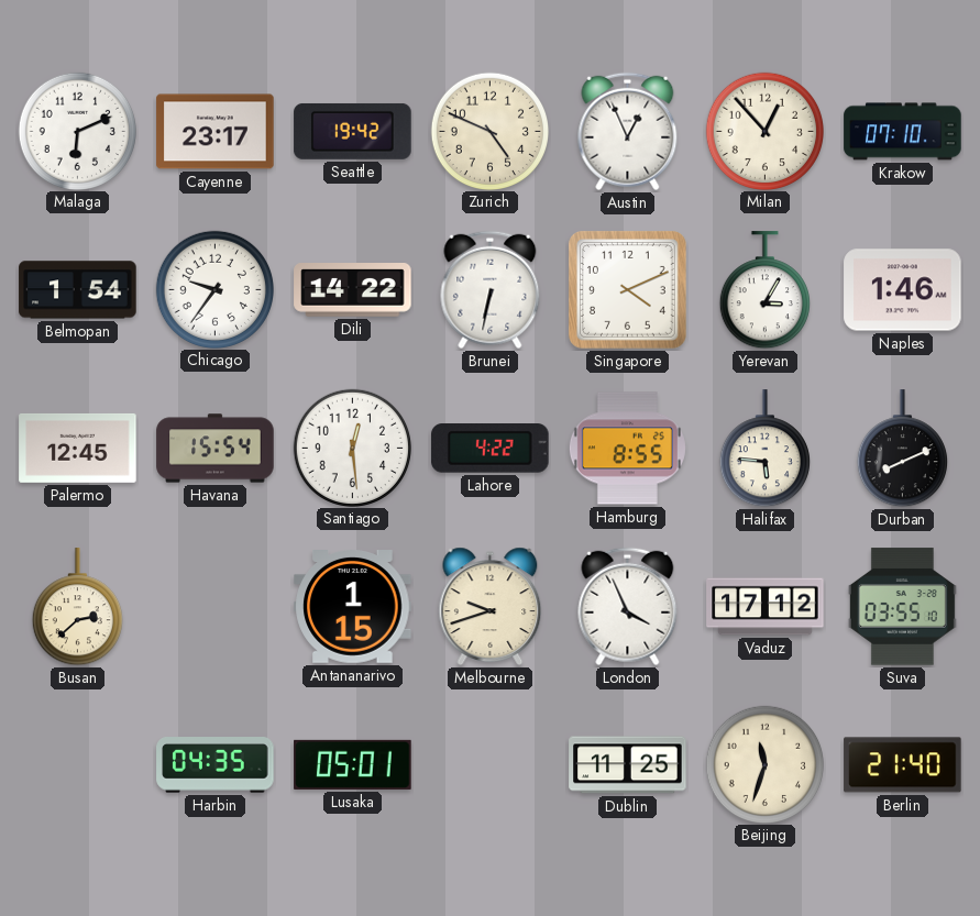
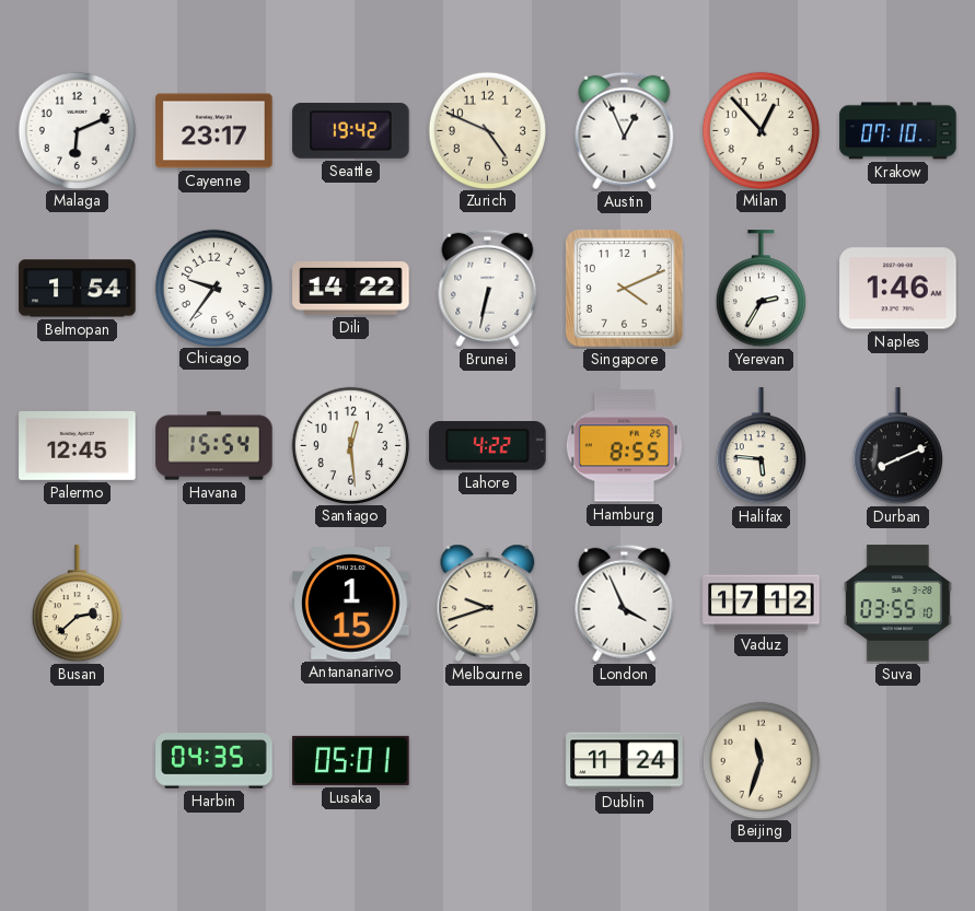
Yerevan: 3:05 -> 2:35
Dublin: 11:25 -> 11:24
Berlin: 21:40 -> none
